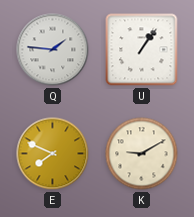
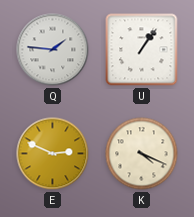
E: 7:49 -> 2:49
K: 9:10 -> 4:19
